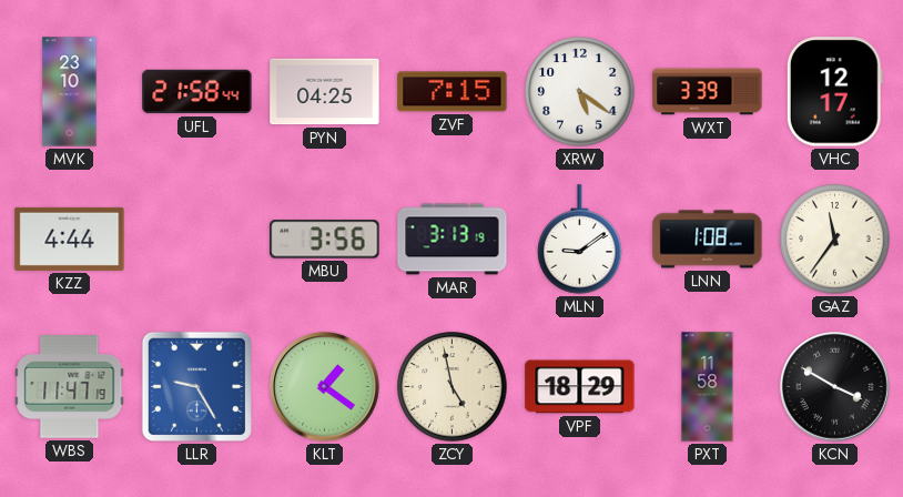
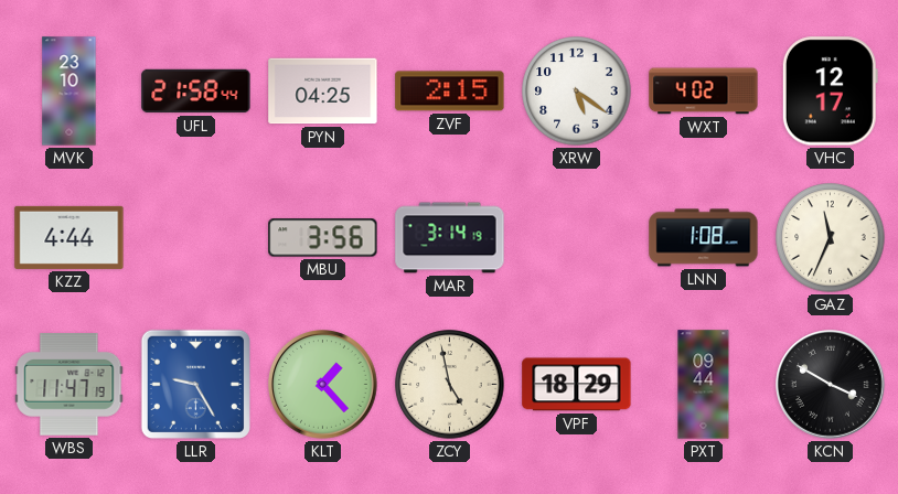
ZVF: 7:15 -> 2:15
WXT: 3:39 -> 4:02
MAR: 3:13 -> 3:14
MLN: 9:09 -> none
GAZ: 11:36 -> 11:34
KLT: 1:21 -> 1:23
PXT: 11:58 -> 09:44
